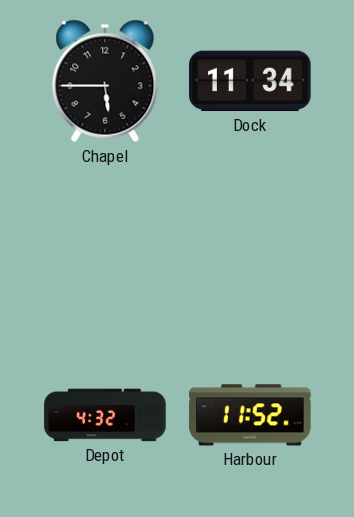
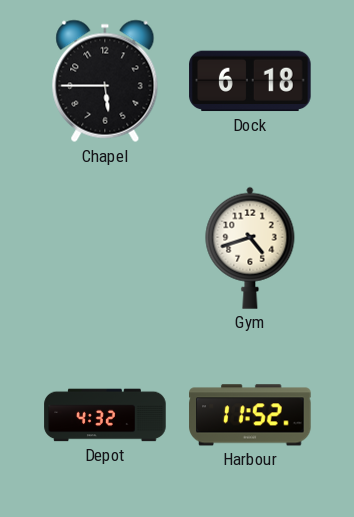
Dock: 11:34 -> 6:18
Gym: none -> 4:42
